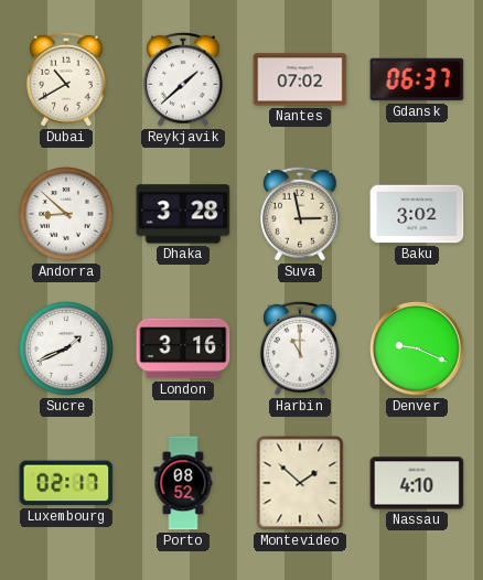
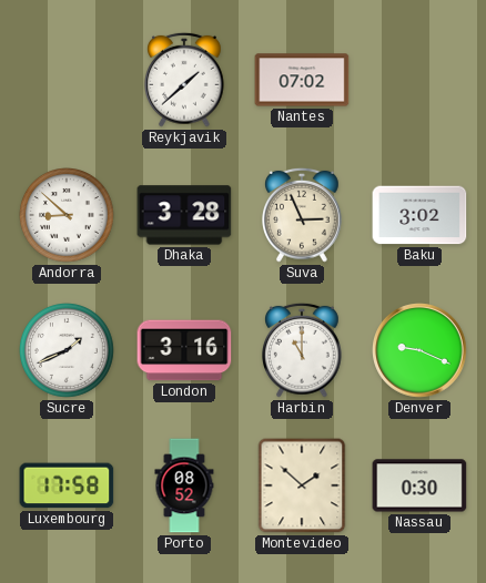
Dubai: 10:40 -> none
Gdansk: 06:37 -> none
Suva: 2:58 -> 2:56
Luxembourg: 02:17 -> 17:58
Nassau: 4:10 -> 0:30
